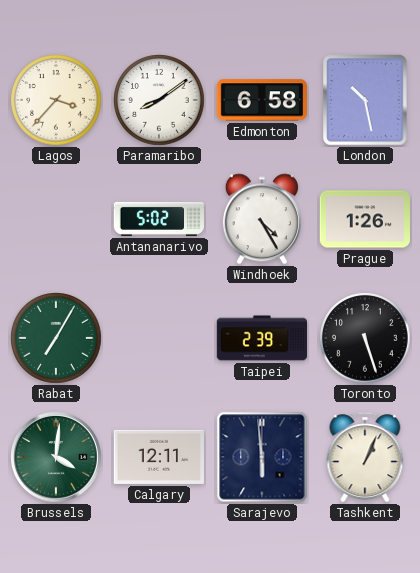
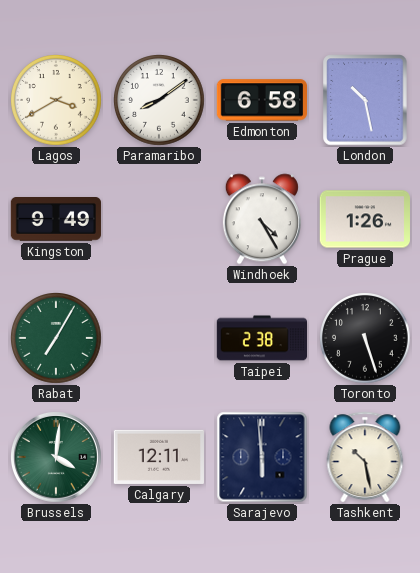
Lagos: 3:37 -> 3:40
Kingston: none -> 9:49
Antananarivo: 5:02 -> none
Taipei: 2:39 -> 2:38
Tashkent: 1:04 -> 10:28
